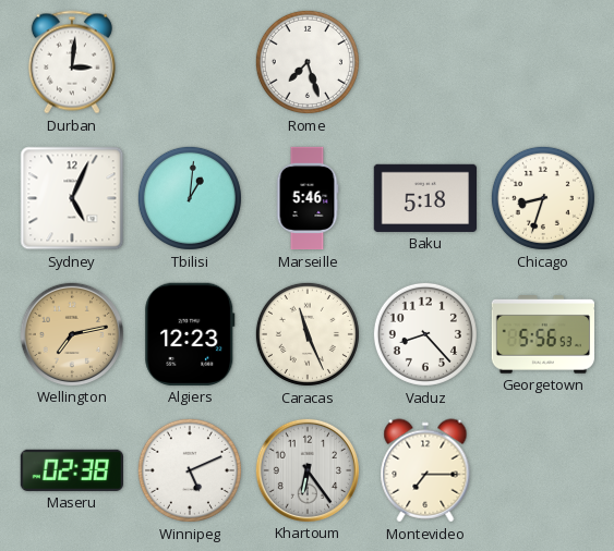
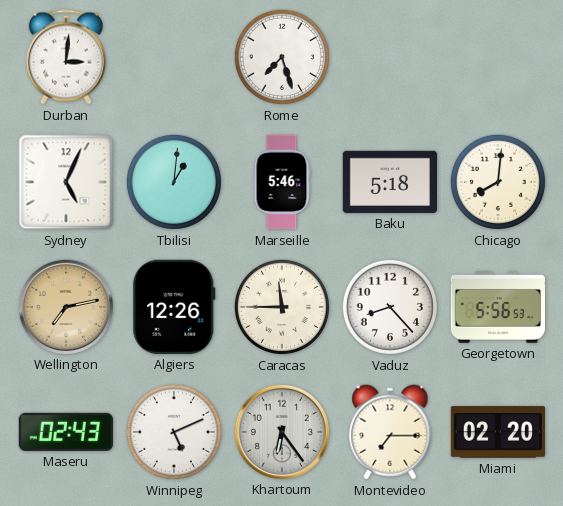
Chicago: 8:33 -> 8:01
Algiers: 12:23 -> 12:26
Caracas: 11:26 -> 11:45
Maseru: 02:38 -> 02:43
Miami: none -> 02:20
